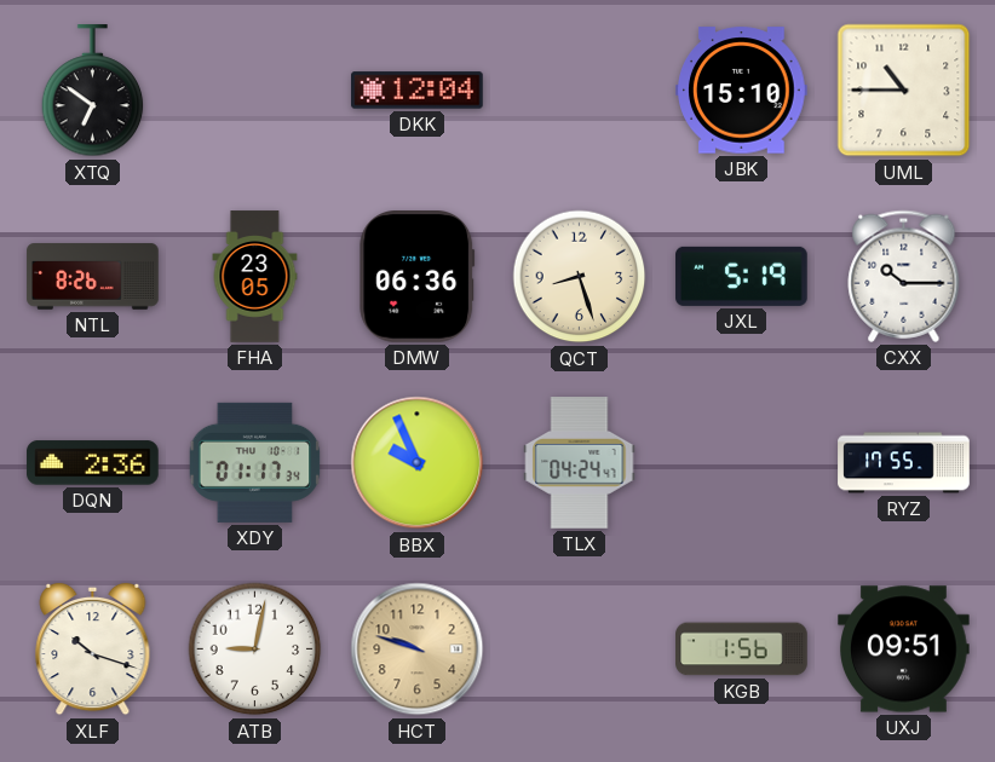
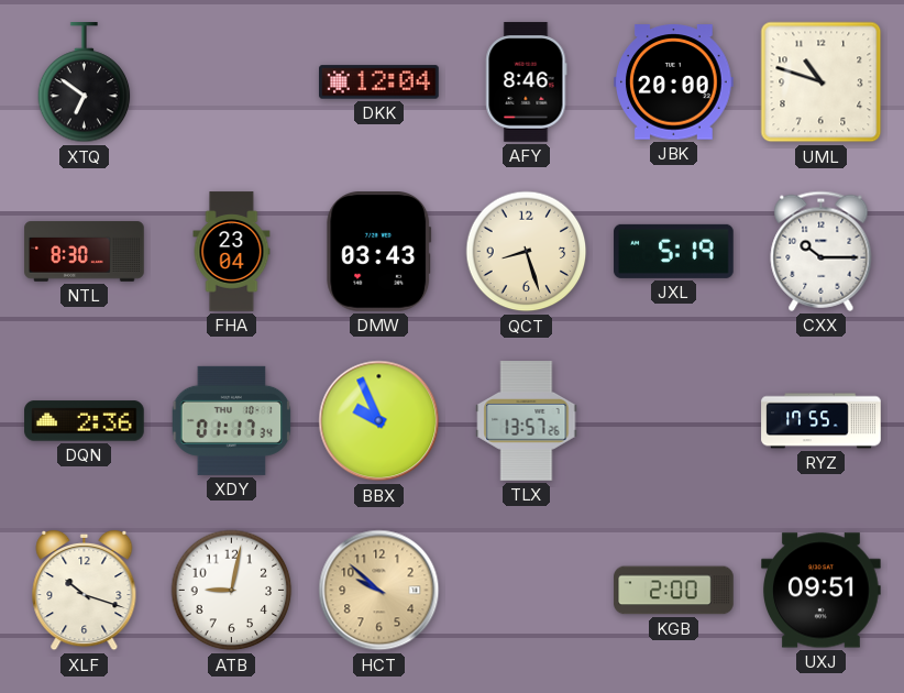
AFY: none -> 8:46
JBK: 15:10 -> 20:00
UML: 10:45 -> 10:48
NTL: 8:26 -> 8:30
FHA: 23:05 -> 23:04
DMW: 06:36 -> 03:43
TLX: 04:24 -> 13:57
HCT: 9:48 -> 9:52
KGB: 1:56 -> 2:00
